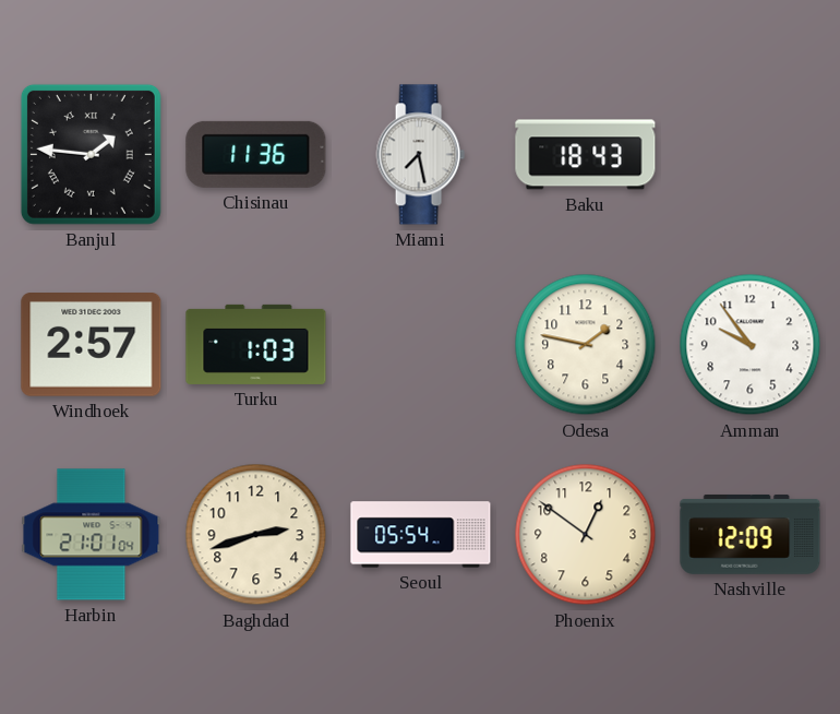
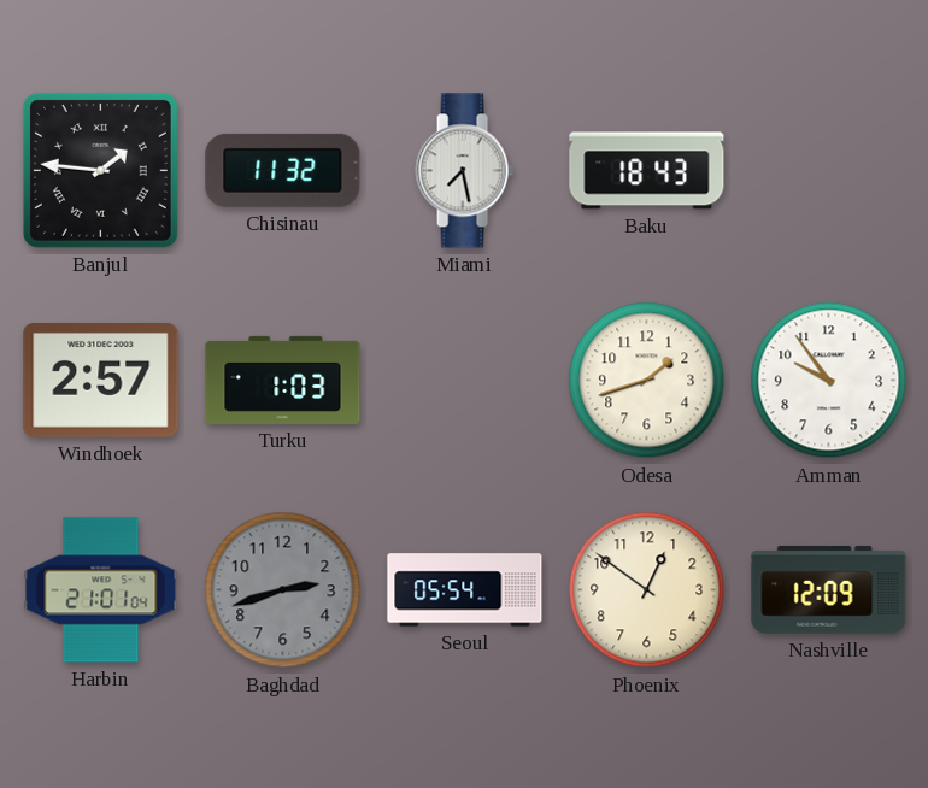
Chisinau: 11:36 -> 11:32
Odesa: 1:47 -> 1:42
Baghdad dial: cream -> grey
